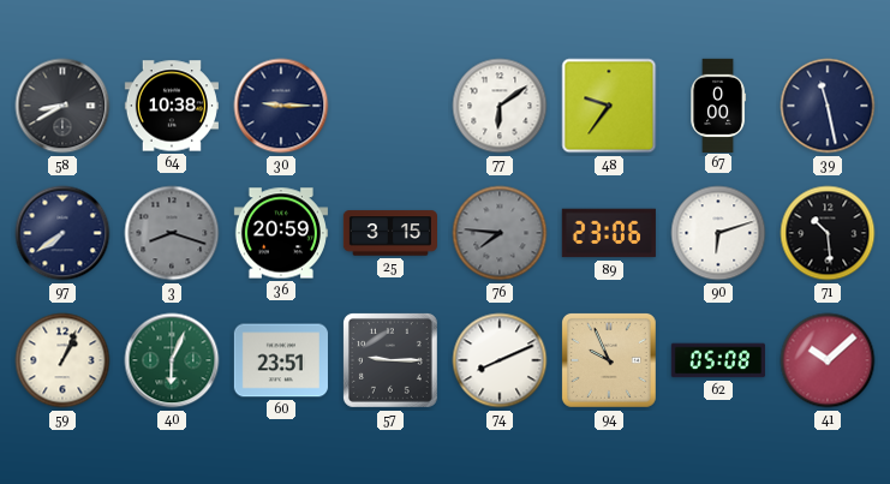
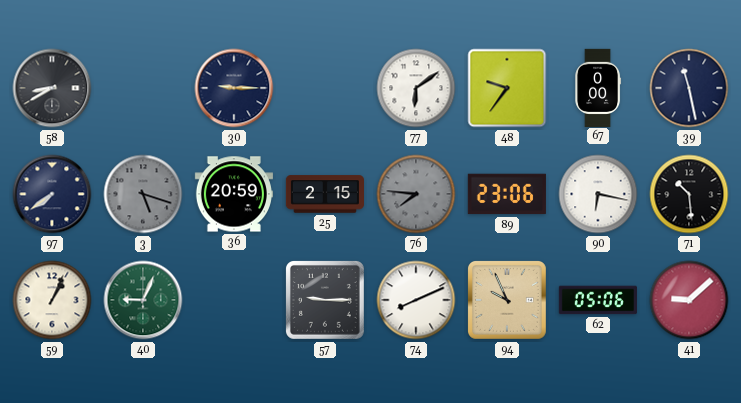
64: 10:38 -> none
3: 8:18 -> 5:18
25: 3:15 -> 2:15
90: 6:12 -> 6:17
40: 6:04 -> 9:04
60: 23:51 -> none
62: 05:08 -> 05:06
41: 10:08 -> 9:08
